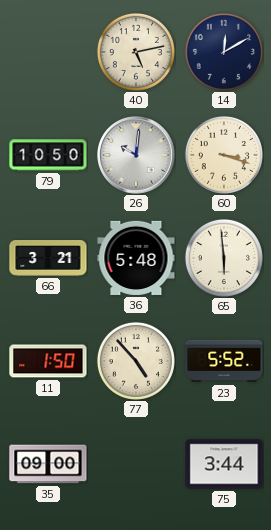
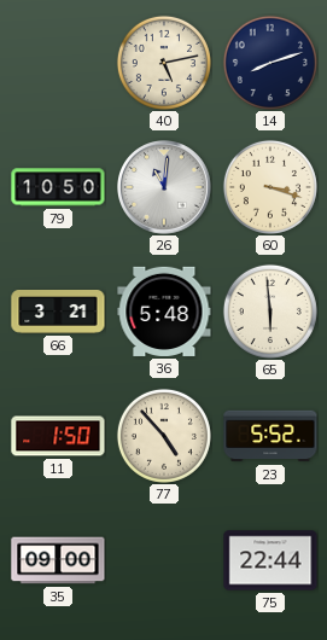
14: 12:10 -> 8:12
26: 10:01 -> 11:01
75: 3:44 -> 22:44
